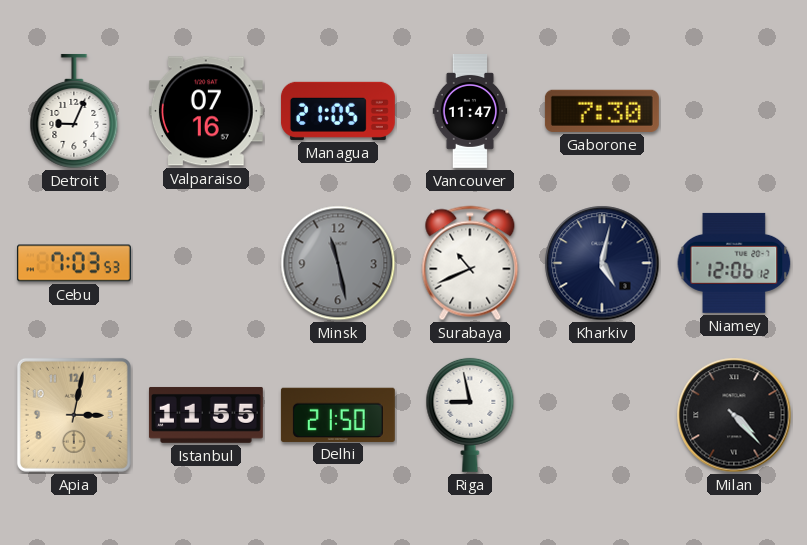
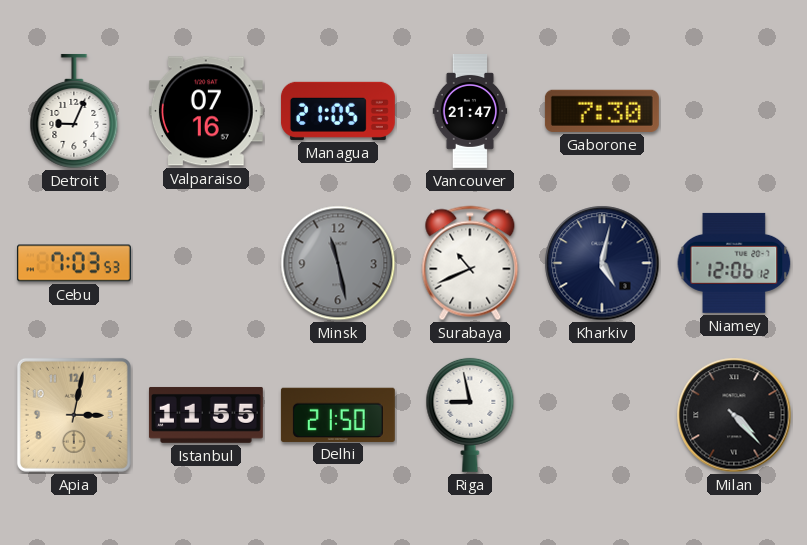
Vancouver: 11:47 -> 21:47
